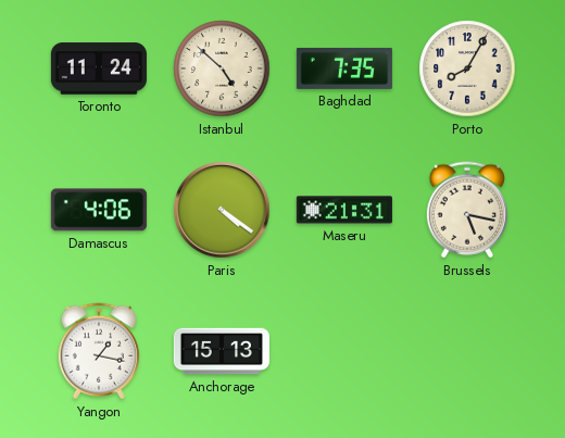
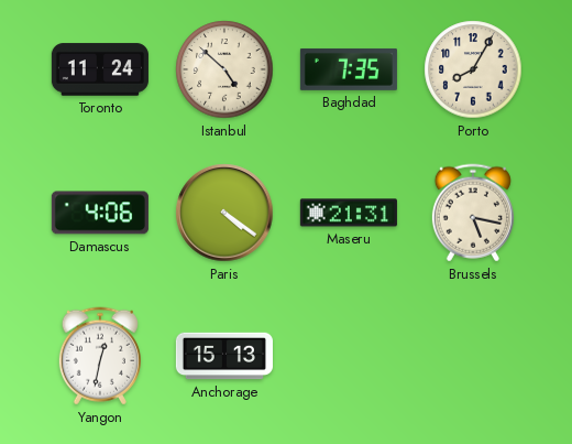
Yangon: 1:17 -> 12:32
